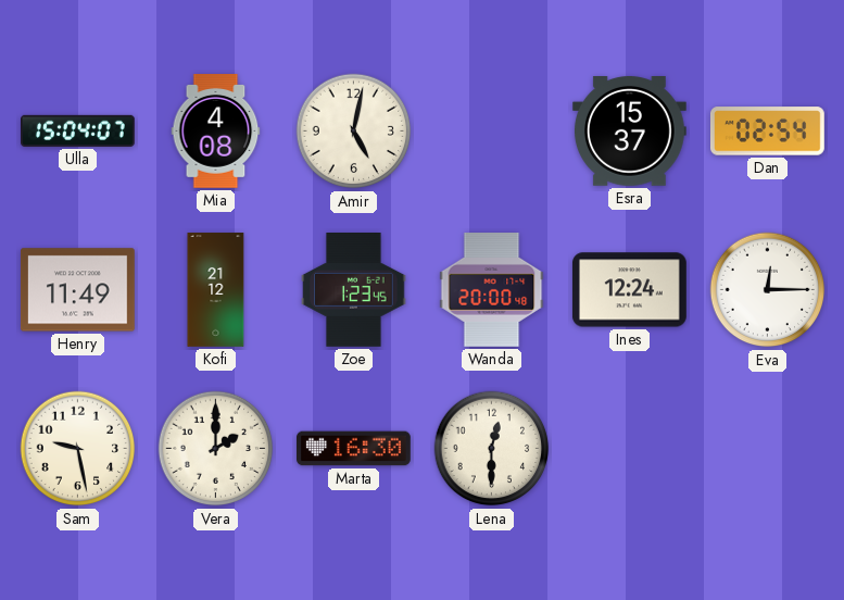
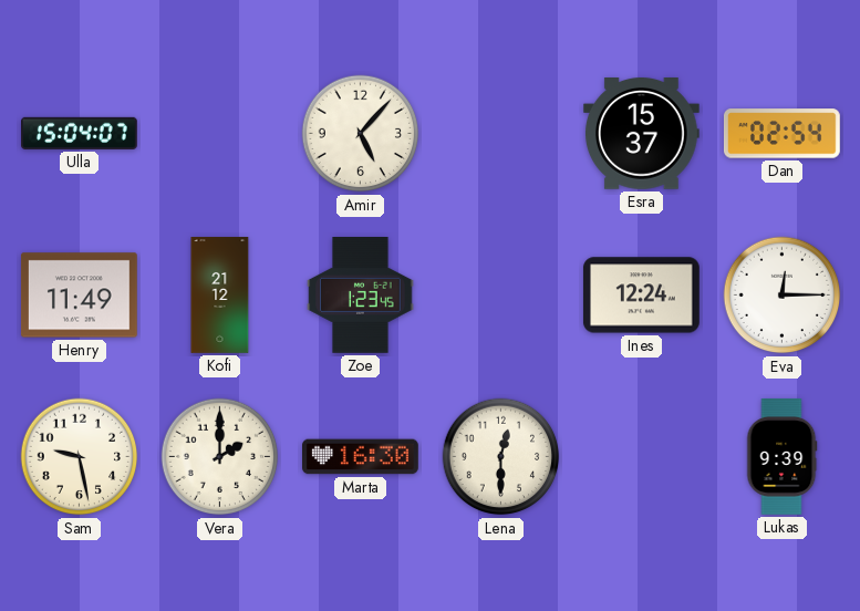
Mia: 4:08 -> none
Amir: 5:02 -> 5:07
Wanda: 20:00 -> none
Lukas: none -> 9:39
